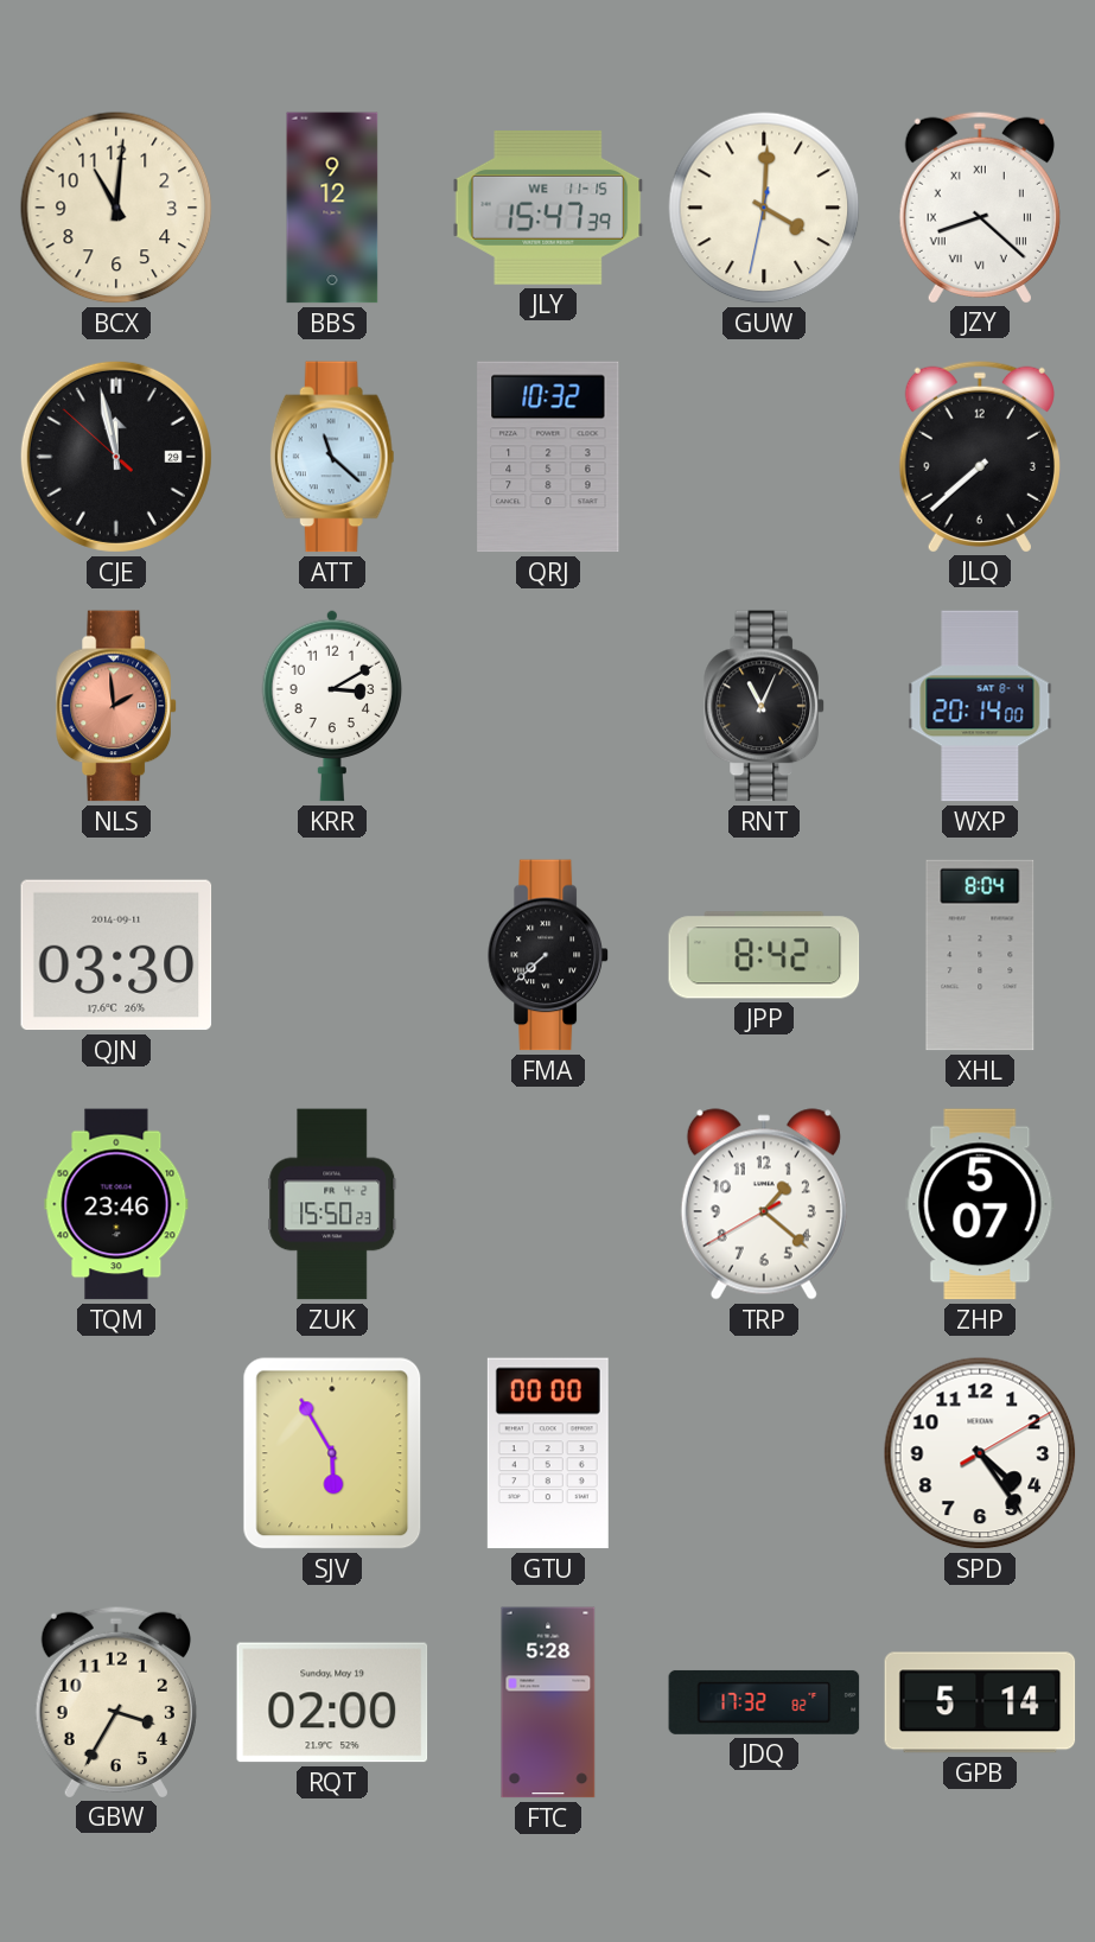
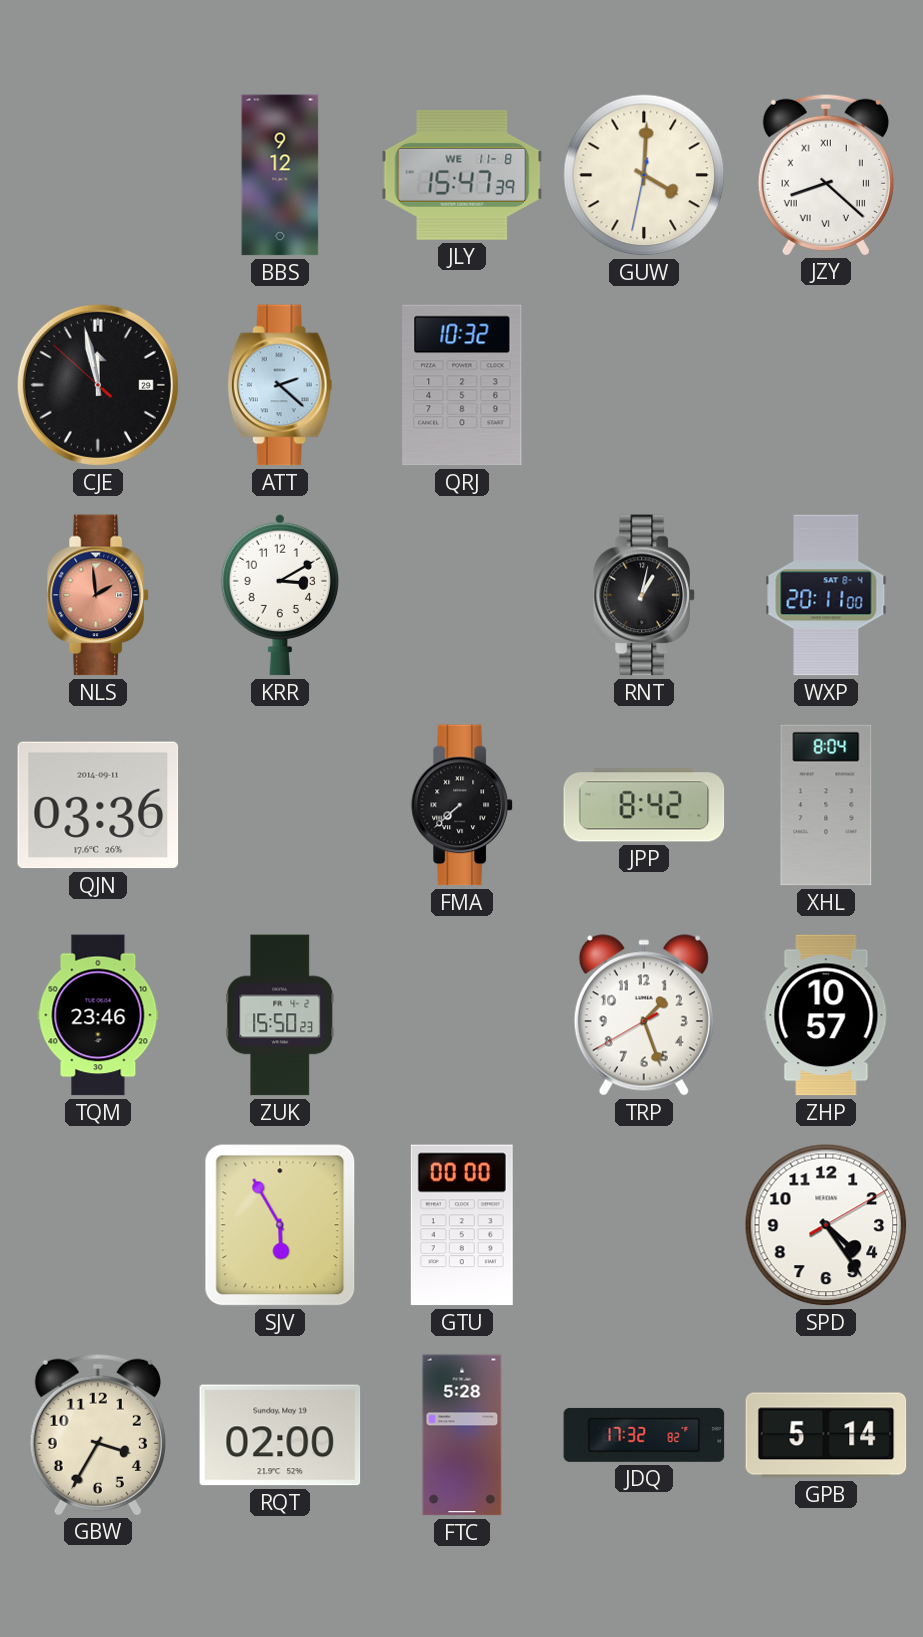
BCX: 11:01 -> none
JLY date: WE 11-15 -> WE 11-8
ATT: 11:22 -> 2:22
JLQ: 7:38 -> none
RNT: 11:04 -> 1:02
WXP: 20:14 -> 20:11
QJN: 03:30 -> 03:36
TRP: 1:21 -> 1:26
ZHP: 5:07 -> 10:57
